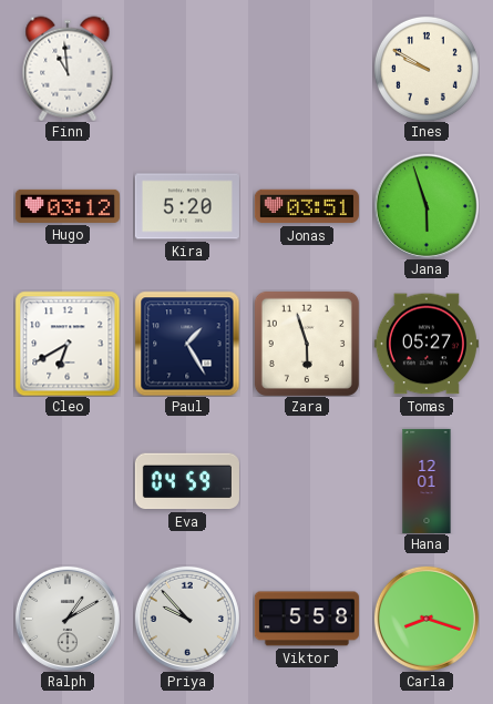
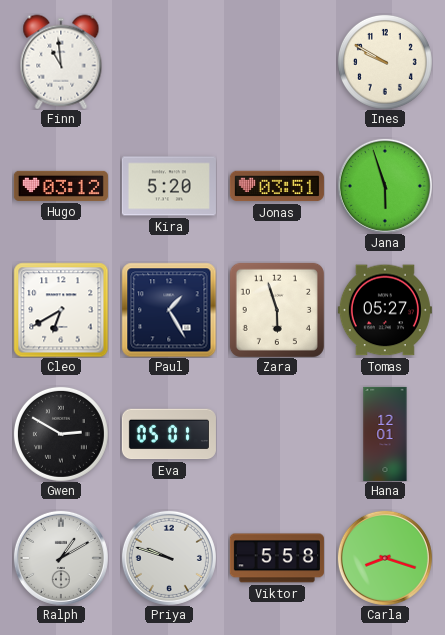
Gwen: none -> 2:50
Eva: 04:59 -> 05:01
Priya: 9:53 -> 9:48
